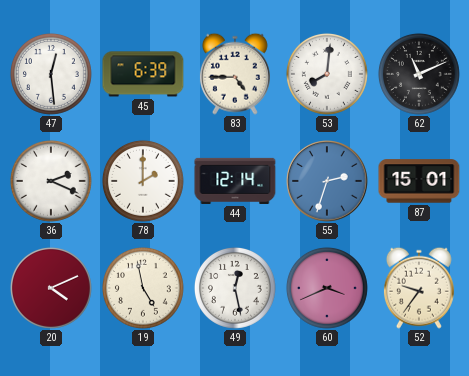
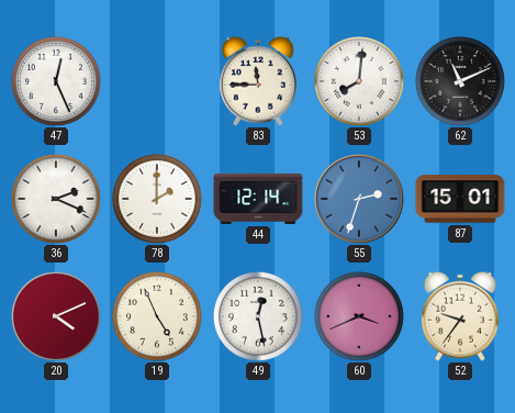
47: 12:29 -> 12:26
45: 6:39 -> none
83: 4:45 -> 11:45
19: 4:58 -> 4:56
